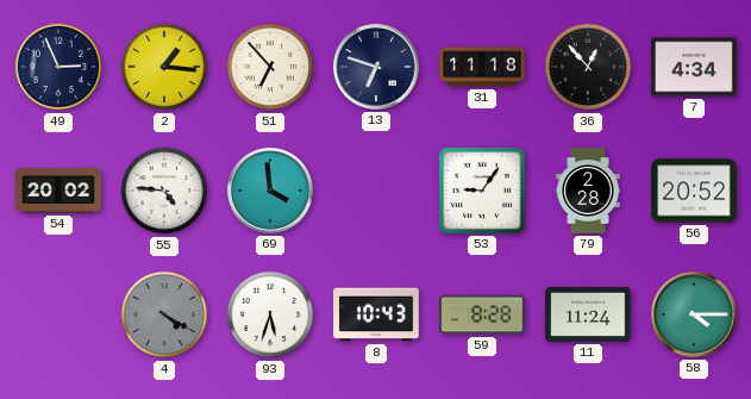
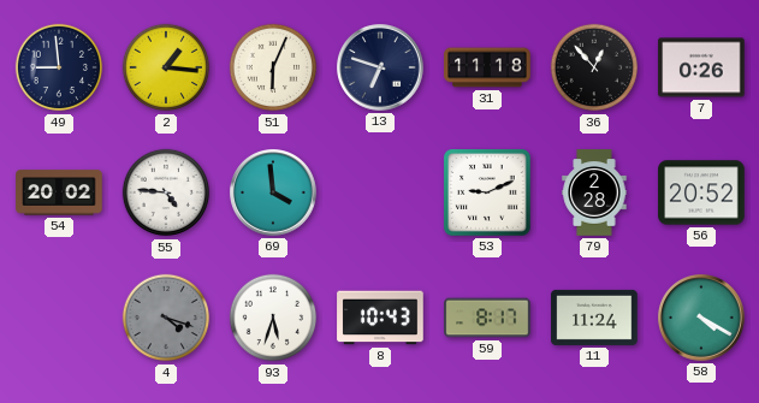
49: 2:56 -> 8:59
51: 6:53 -> 6:04
7: 4:34 -> 0:26
53: 9:06 -> 9:11
4: 4:20 -> 4:18
59: 8:28 -> 8:17
58: 4:15 -> 4:20
